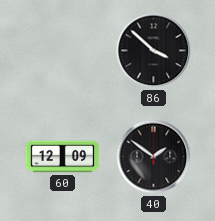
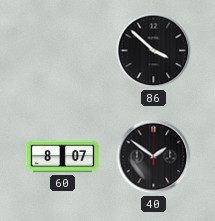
60: 12:09 -> 8:07
